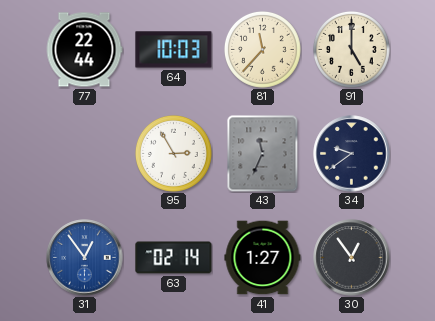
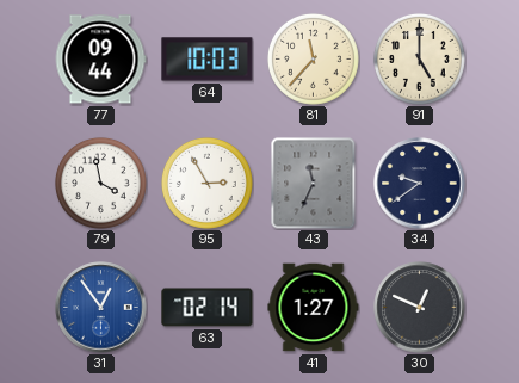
77: 22:44 -> 09:44
79: none -> 3:58
30: 12:54 -> 12:49
